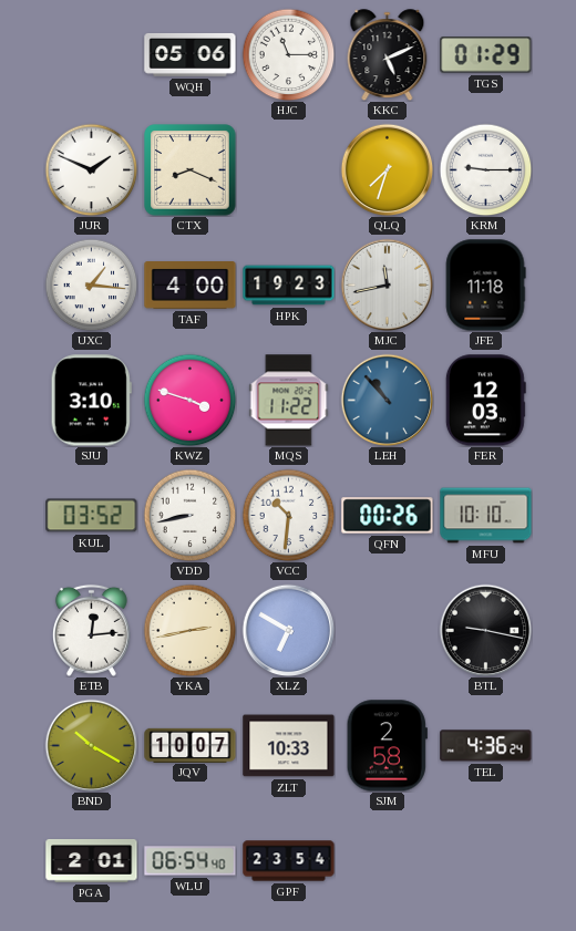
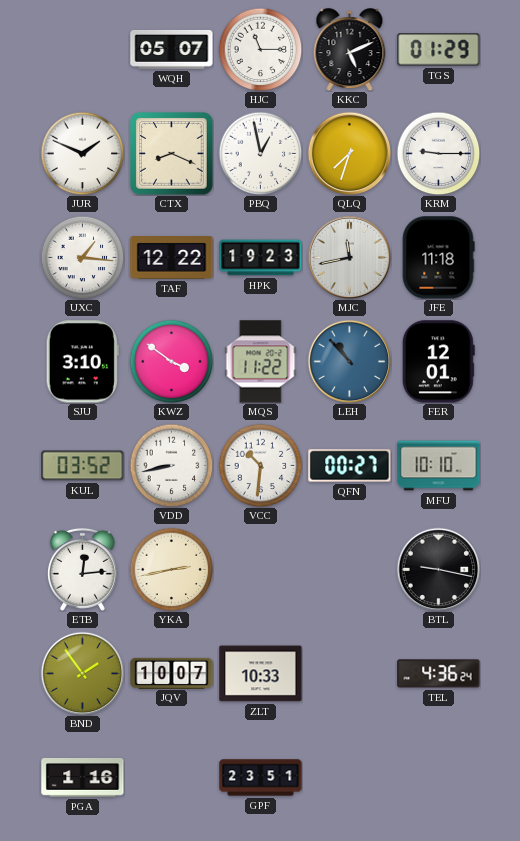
WQH: 05:06 -> 05:07
PBQ: none -> 12:58
TAF: 4:00 -> 12:22
KWZ: 3:48 -> 3:51
FER: 12:03 -> 12:01
QFN: 00:26 -> 00:27
XLZ: 6:50 -> none
BND: 10:20 -> 1:54
SJM: 2:58 -> none
PGA: 2:01 -> 1:16
WLU: 06:54 -> none
GPF: 23:54 -> 23:51
